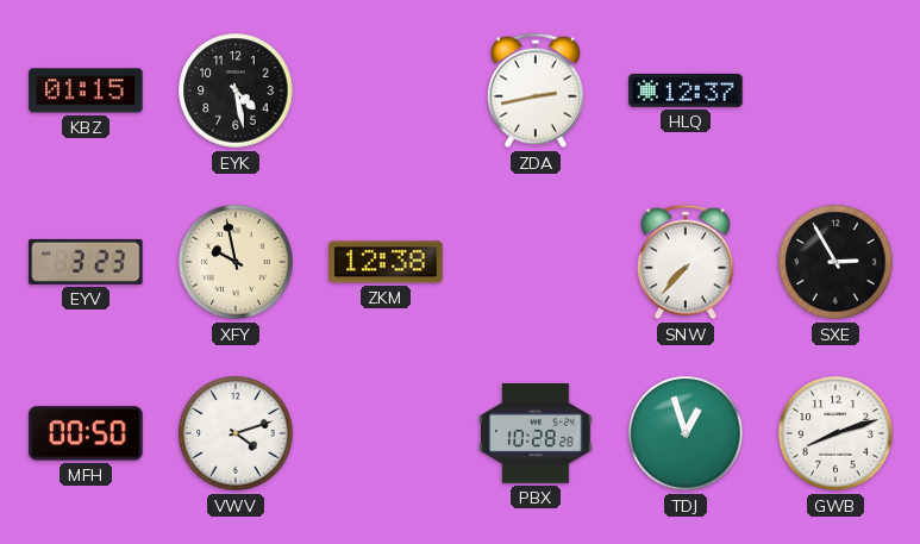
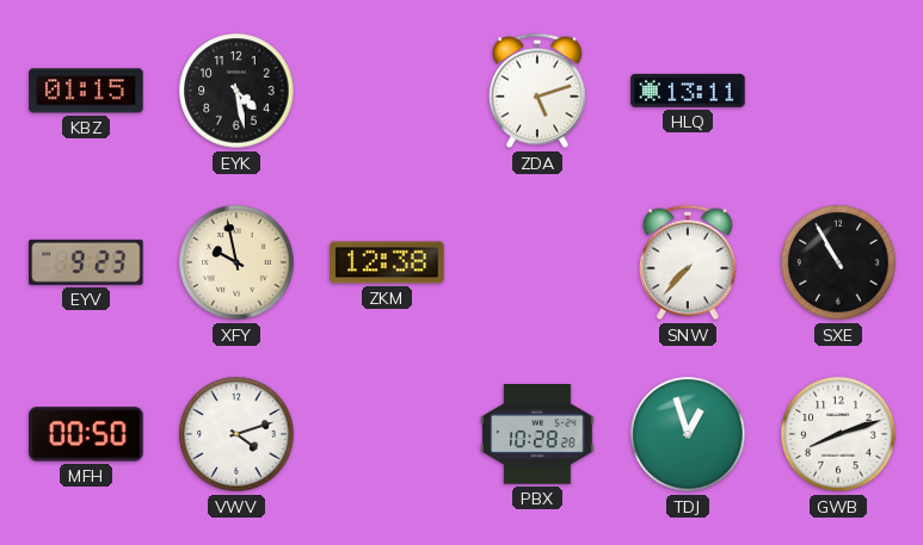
ZDA: 2:43 -> 5:12
HLQ: 12:37 -> 13:11
EYV: 3:23 -> 9:23
SXE: 2:55 -> 10:55
